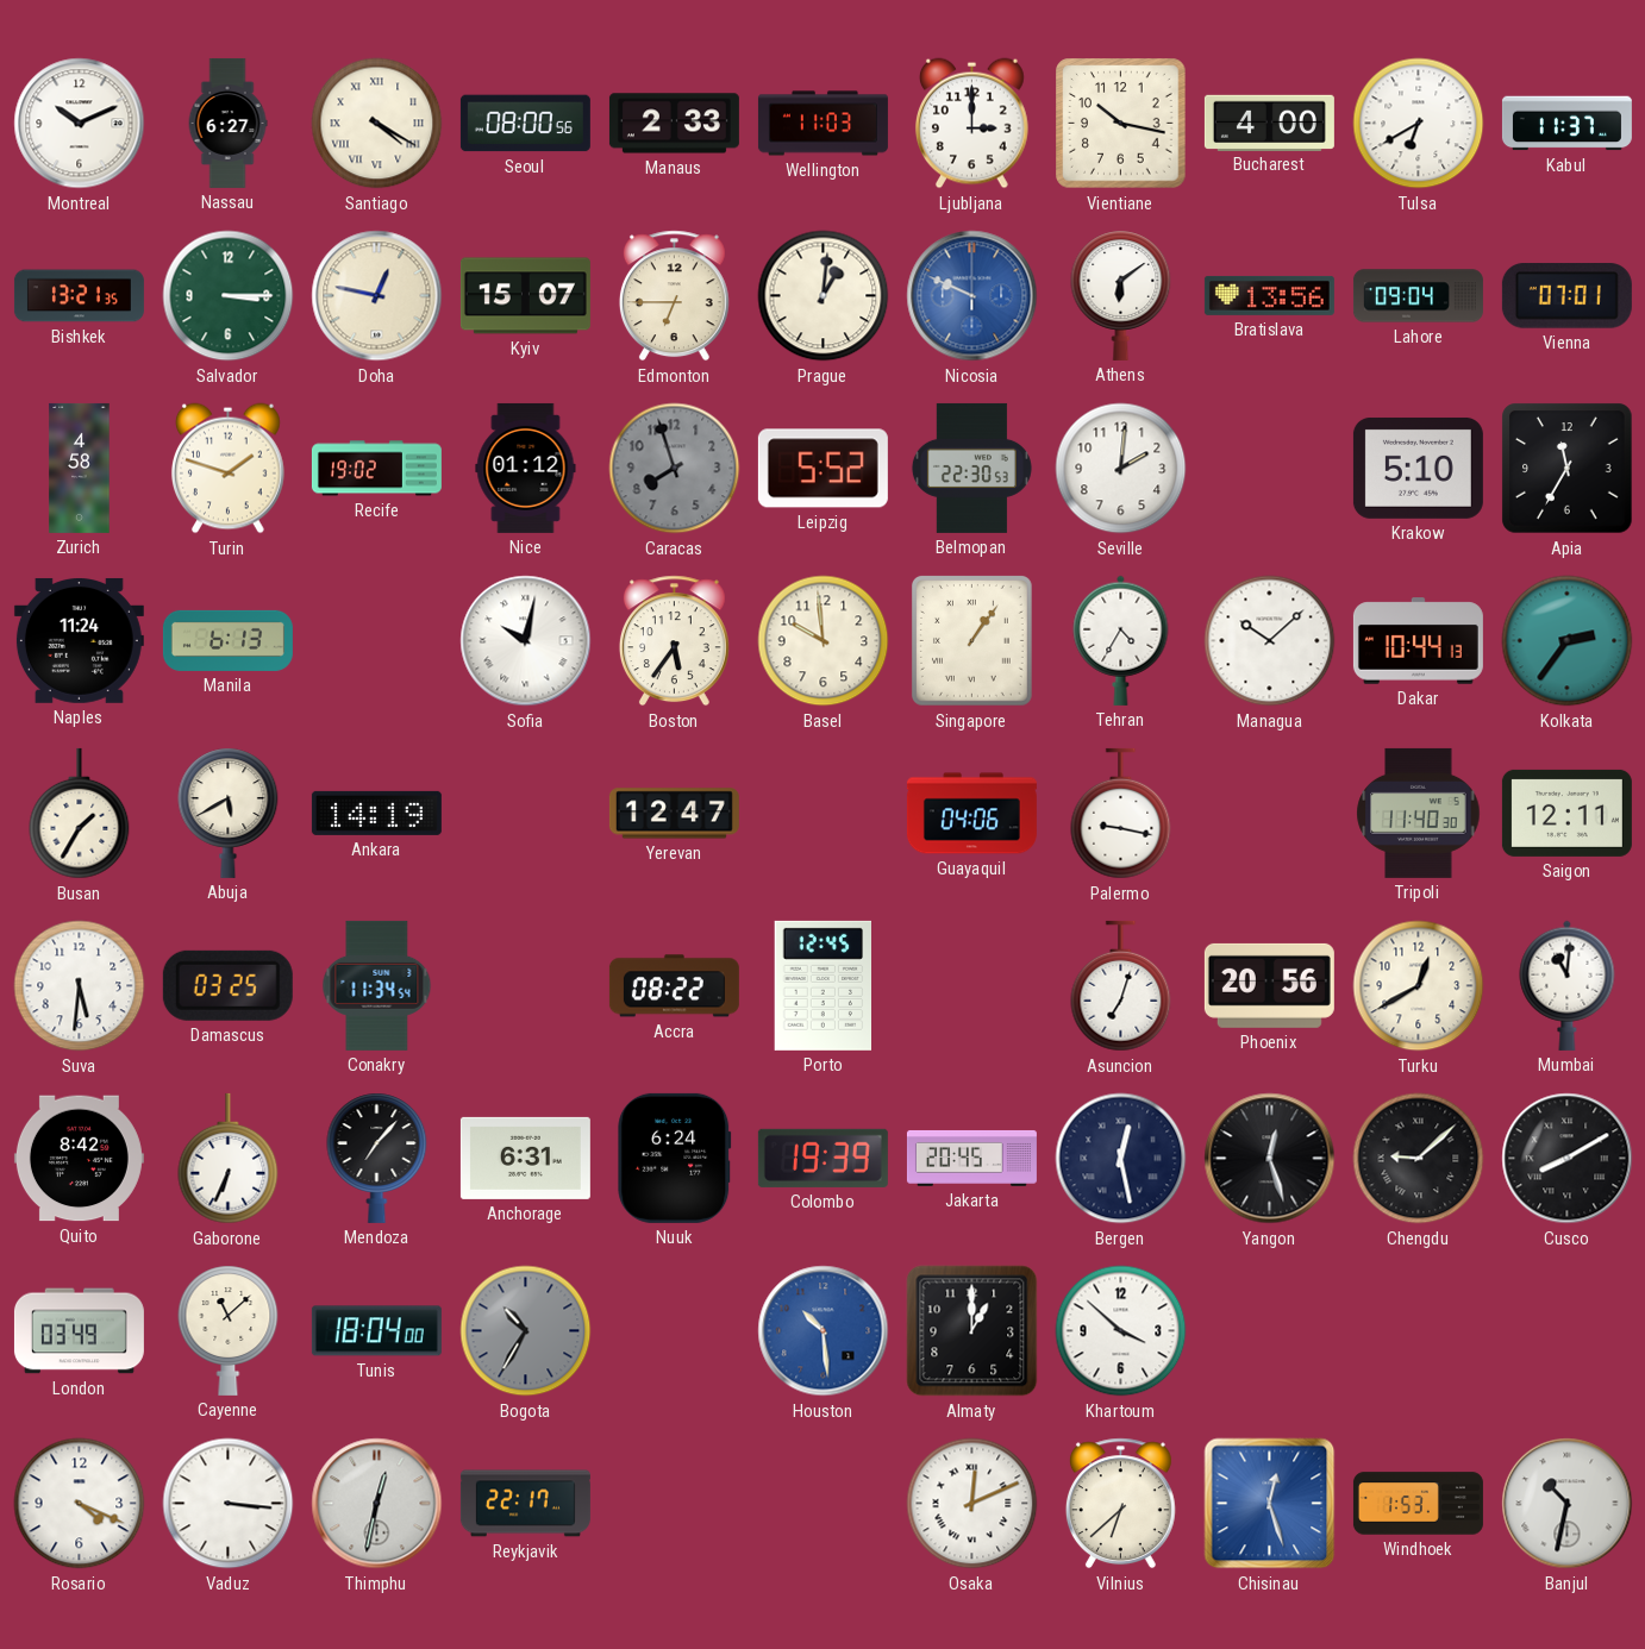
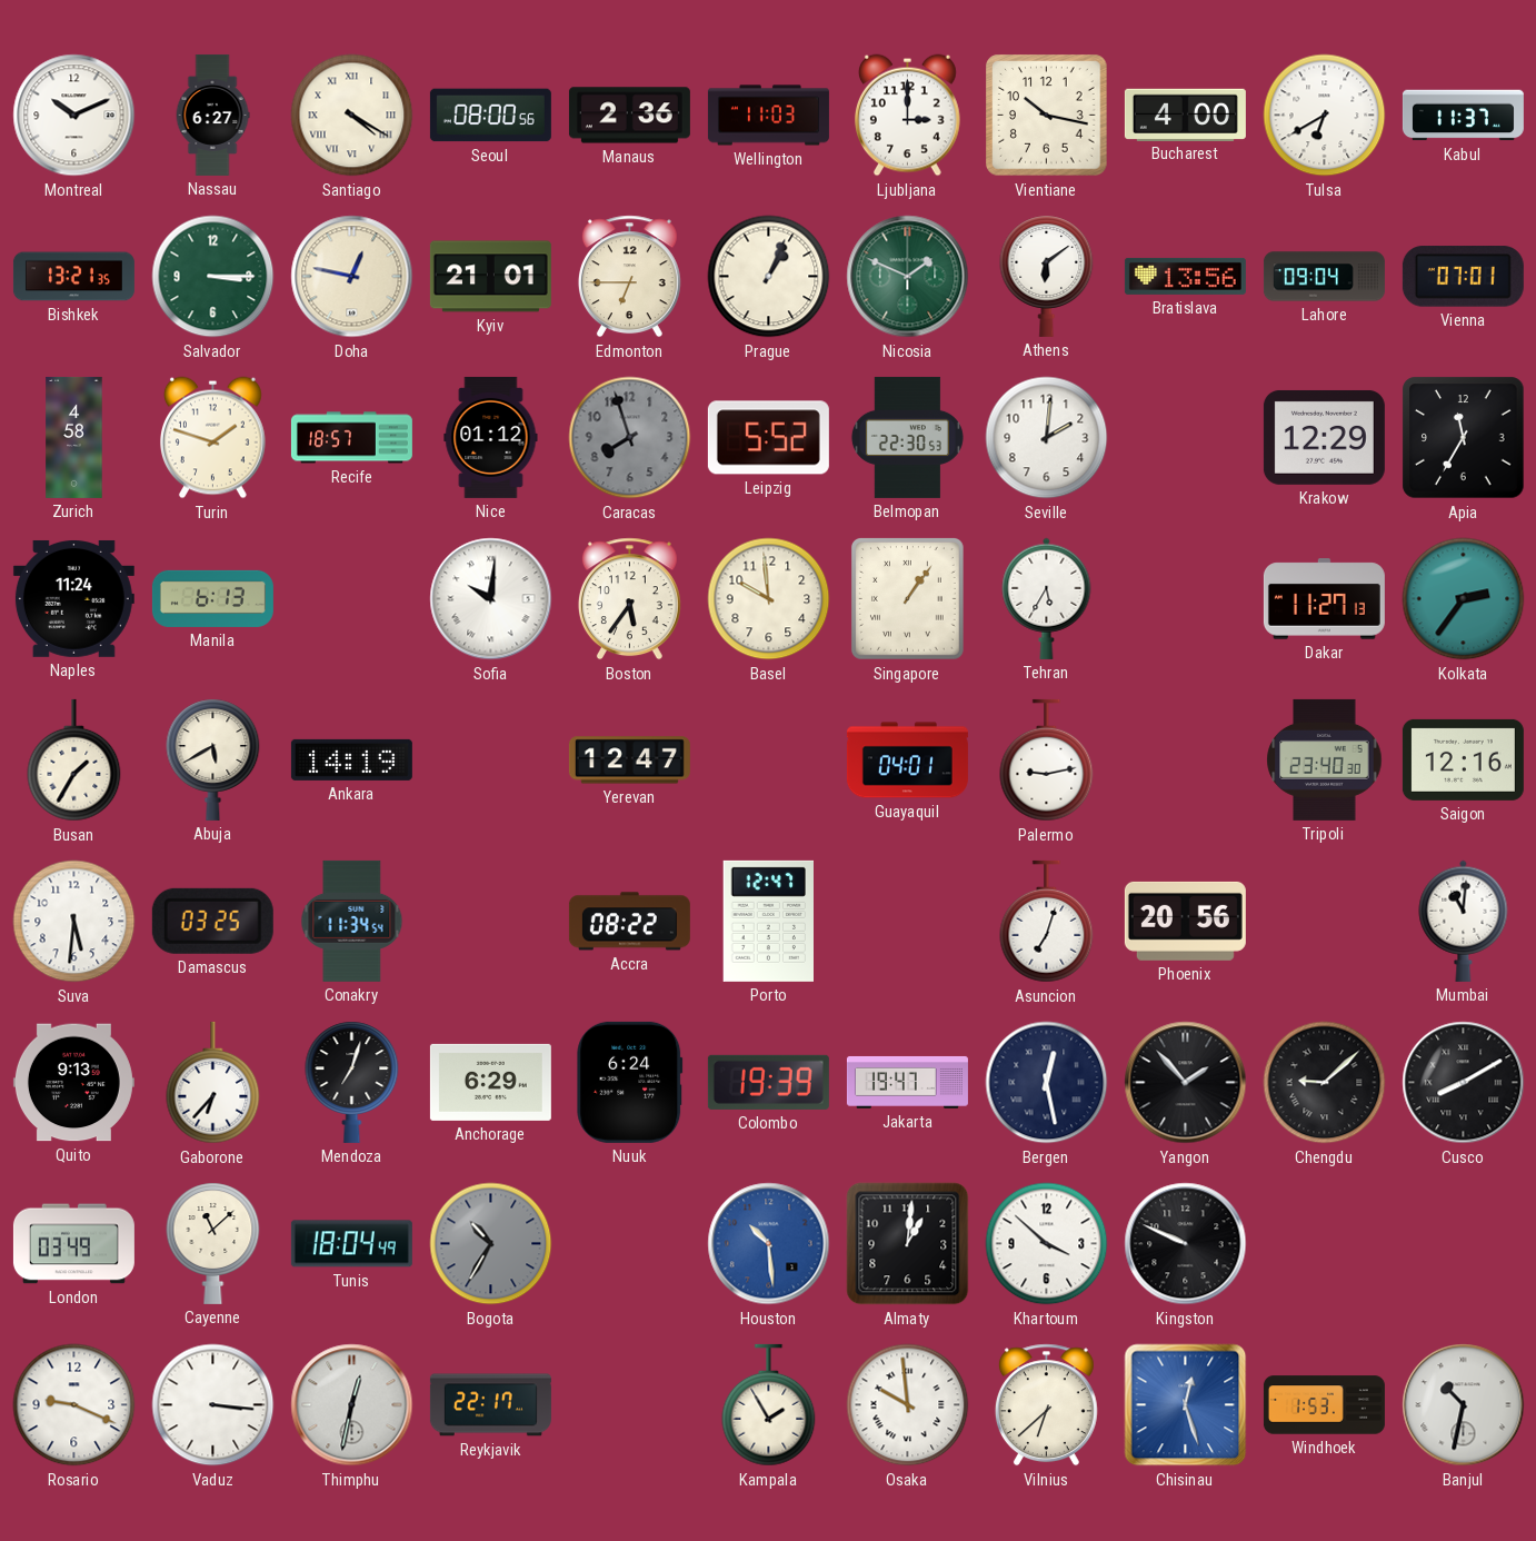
Manaus: 2:33 -> 2:36
Kyiv: 15:07 -> 21:01
Prague: 1:01 -> 1:04
Nicosia: 9:49 -> 1:49
Nicosia dial: blue -> green
Recife: 19:02 -> 18:57
Krakow: 5:10 -> 12:29
Sofia: 10:02 -> 10:01
Tehran: 4:35 -> 5:35
Managua: 10:08 -> none
Dakar: 10:44 -> 11:27
Guayaquil: 04:06 -> 04:01
Palermo: 9:17 -> 9:13
Tripoli: 11:40 -> 23:40
Saigon: 12:11 -> 12:16
Porto: 12:45 -> 12:47
Turku: 12:40 -> none
Quito: 8:42 -> 9:13
Gaborone: 6:34 -> 6:37
Mendoza: 7:07 -> 7:03
Anchorage: 6:31 -> 6:29
Jakarta: 20:45 -> 19:47
Yangon: 12:27 -> 1:53
Tunis: 18:04:00 -> 18:04:49
Almaty: 1:00 -> 1:01
Kingston: none -> 9:49
Rosario: 4:19 -> 9:19
Kampala: none -> 1:55
Osaka: 12:11 -> 9:59
